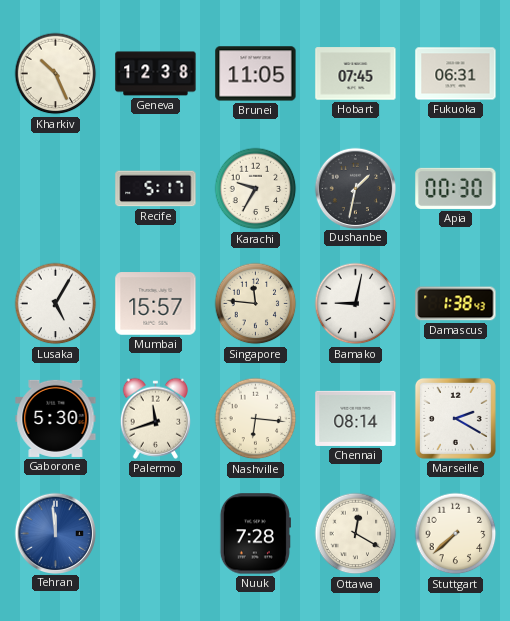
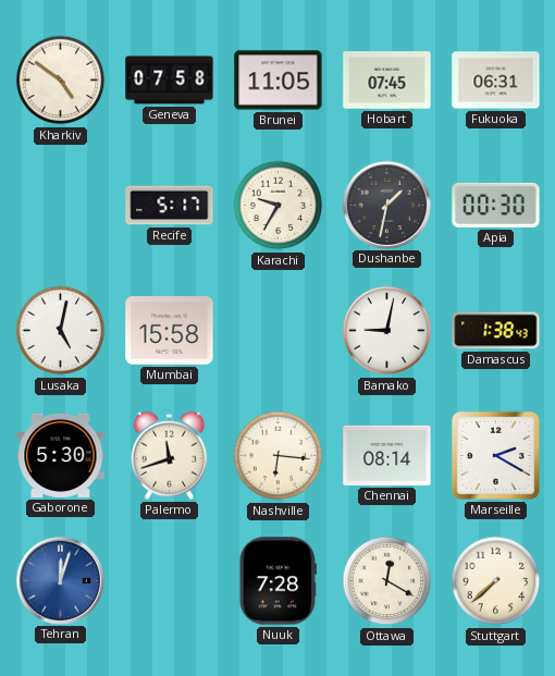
Kharkiv: 10:26 -> 4:51
Geneva: 12:38 -> 07:58
Lusaka: 5:05 -> 5:02
Mumbai: 15:57 -> 15:58
Singapore: 11:46 -> none
Tehran: 11:59 -> 12:03
